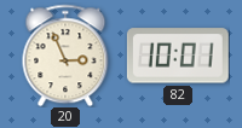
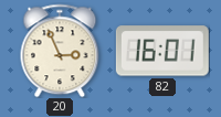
82: 10:01 -> 16:01
